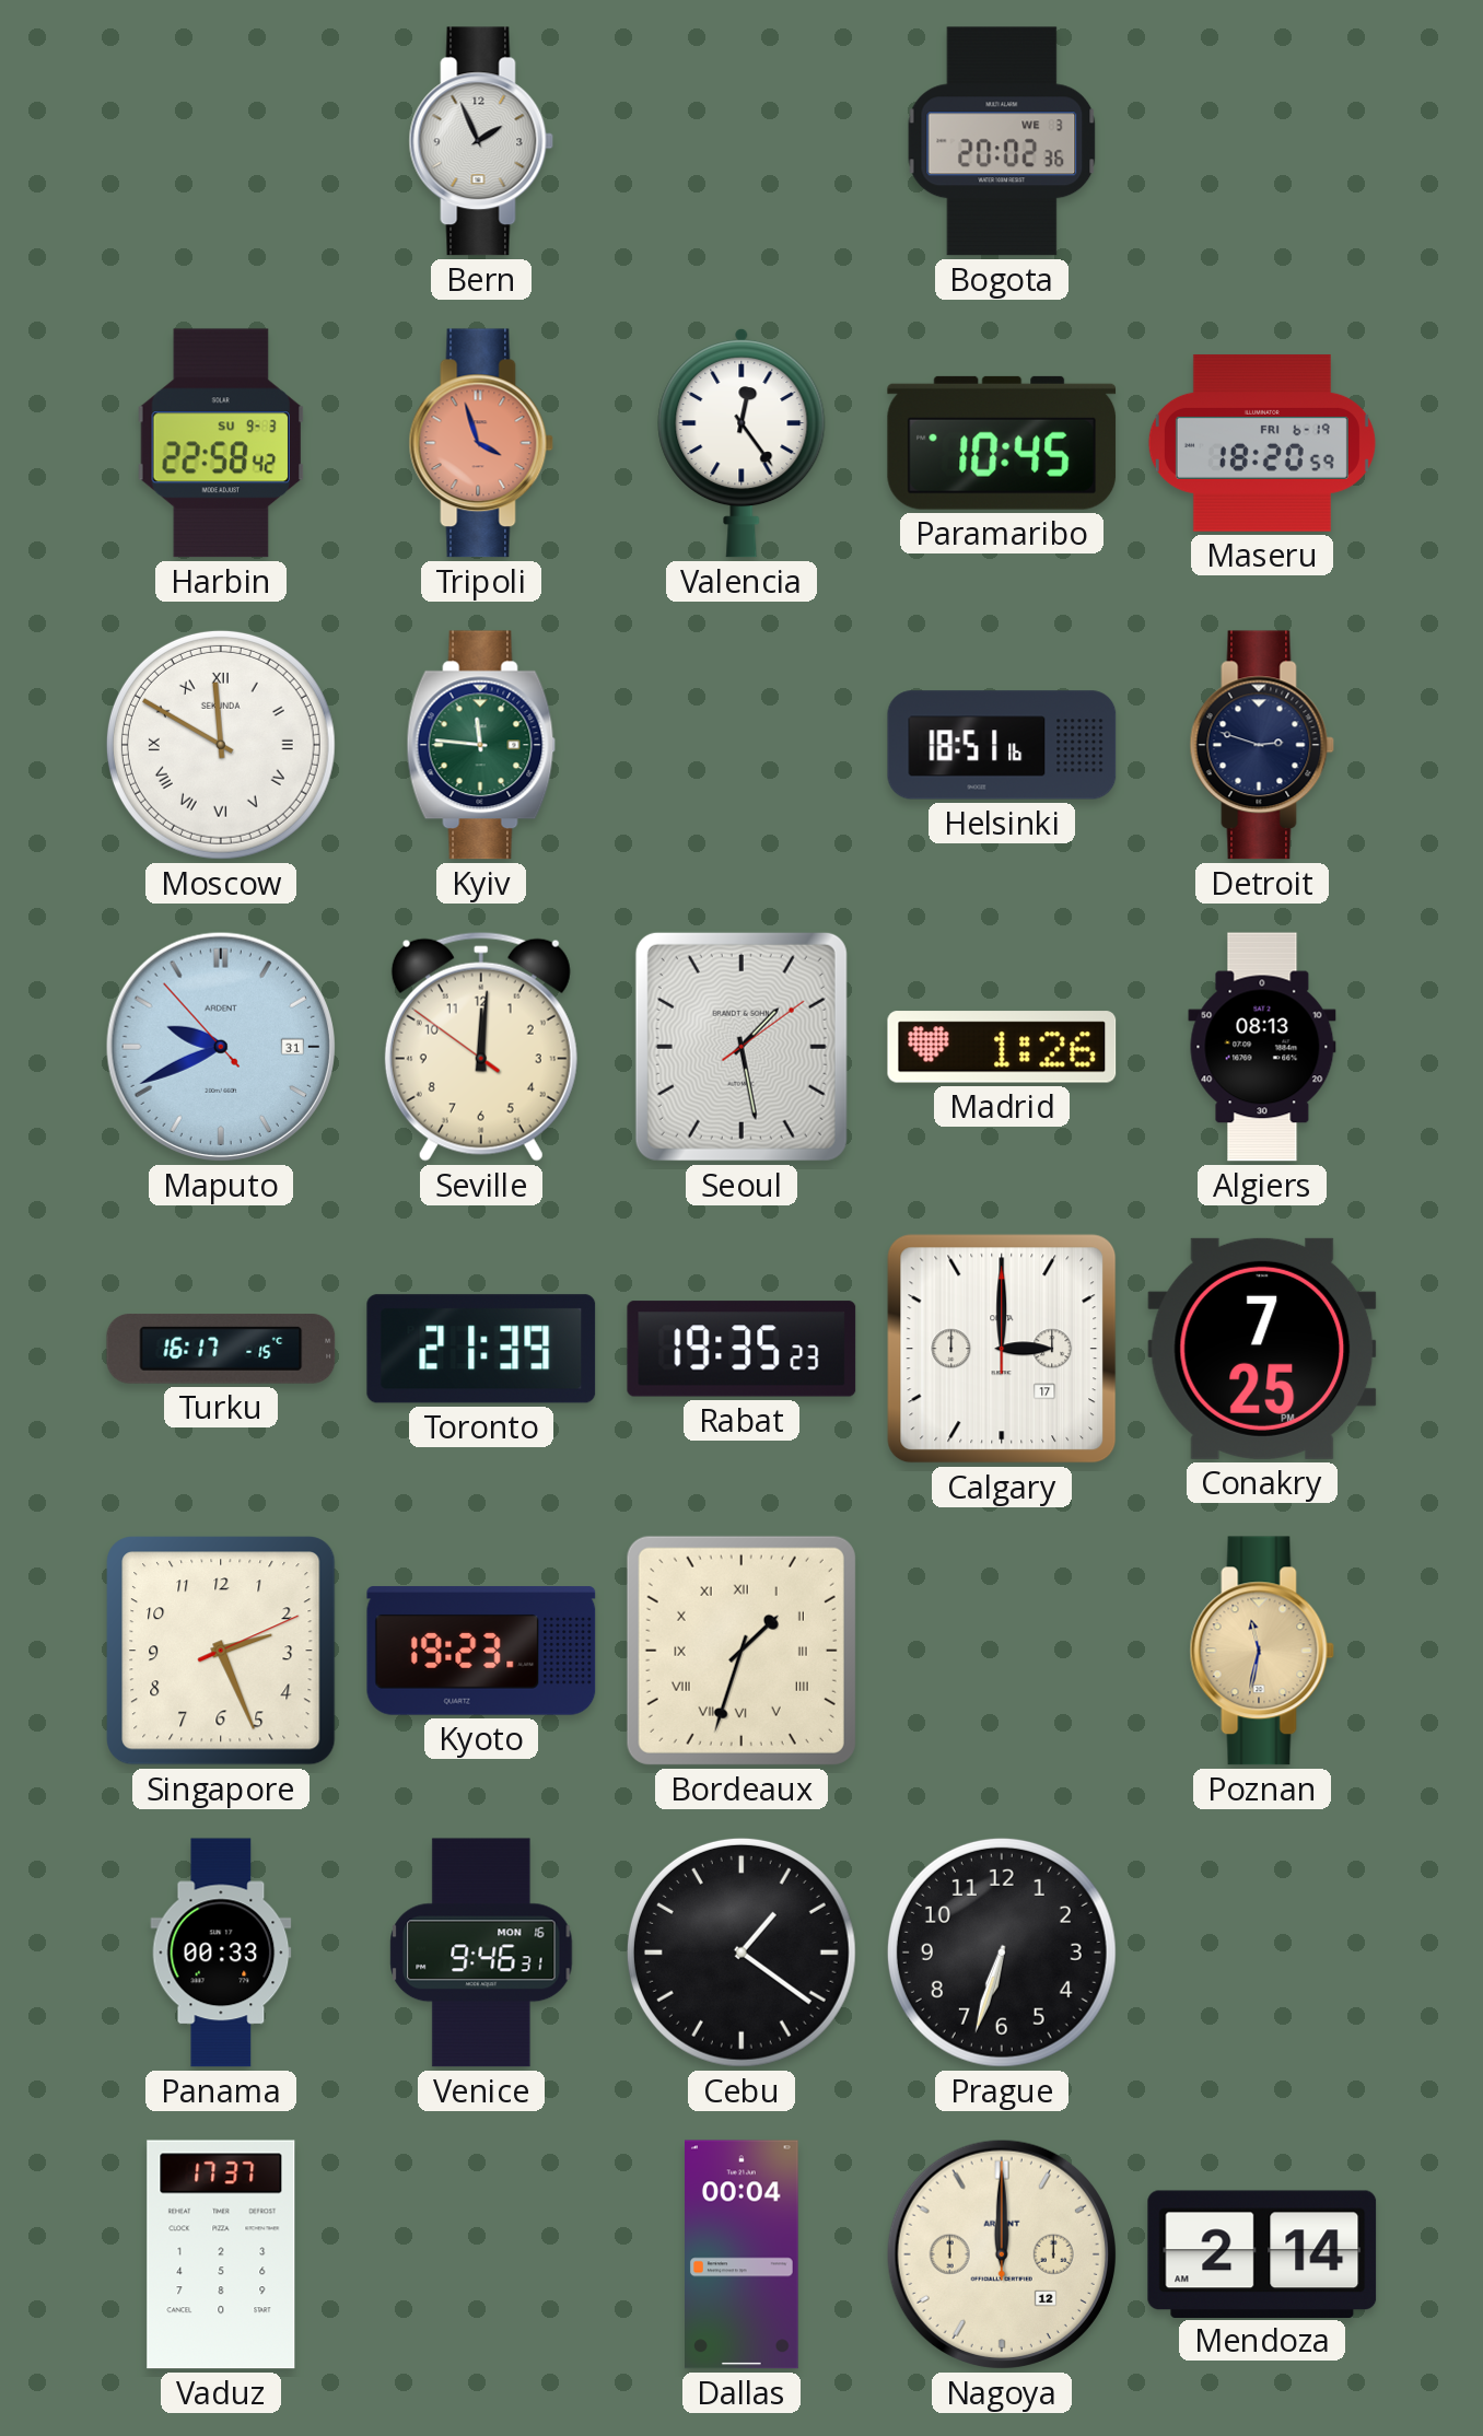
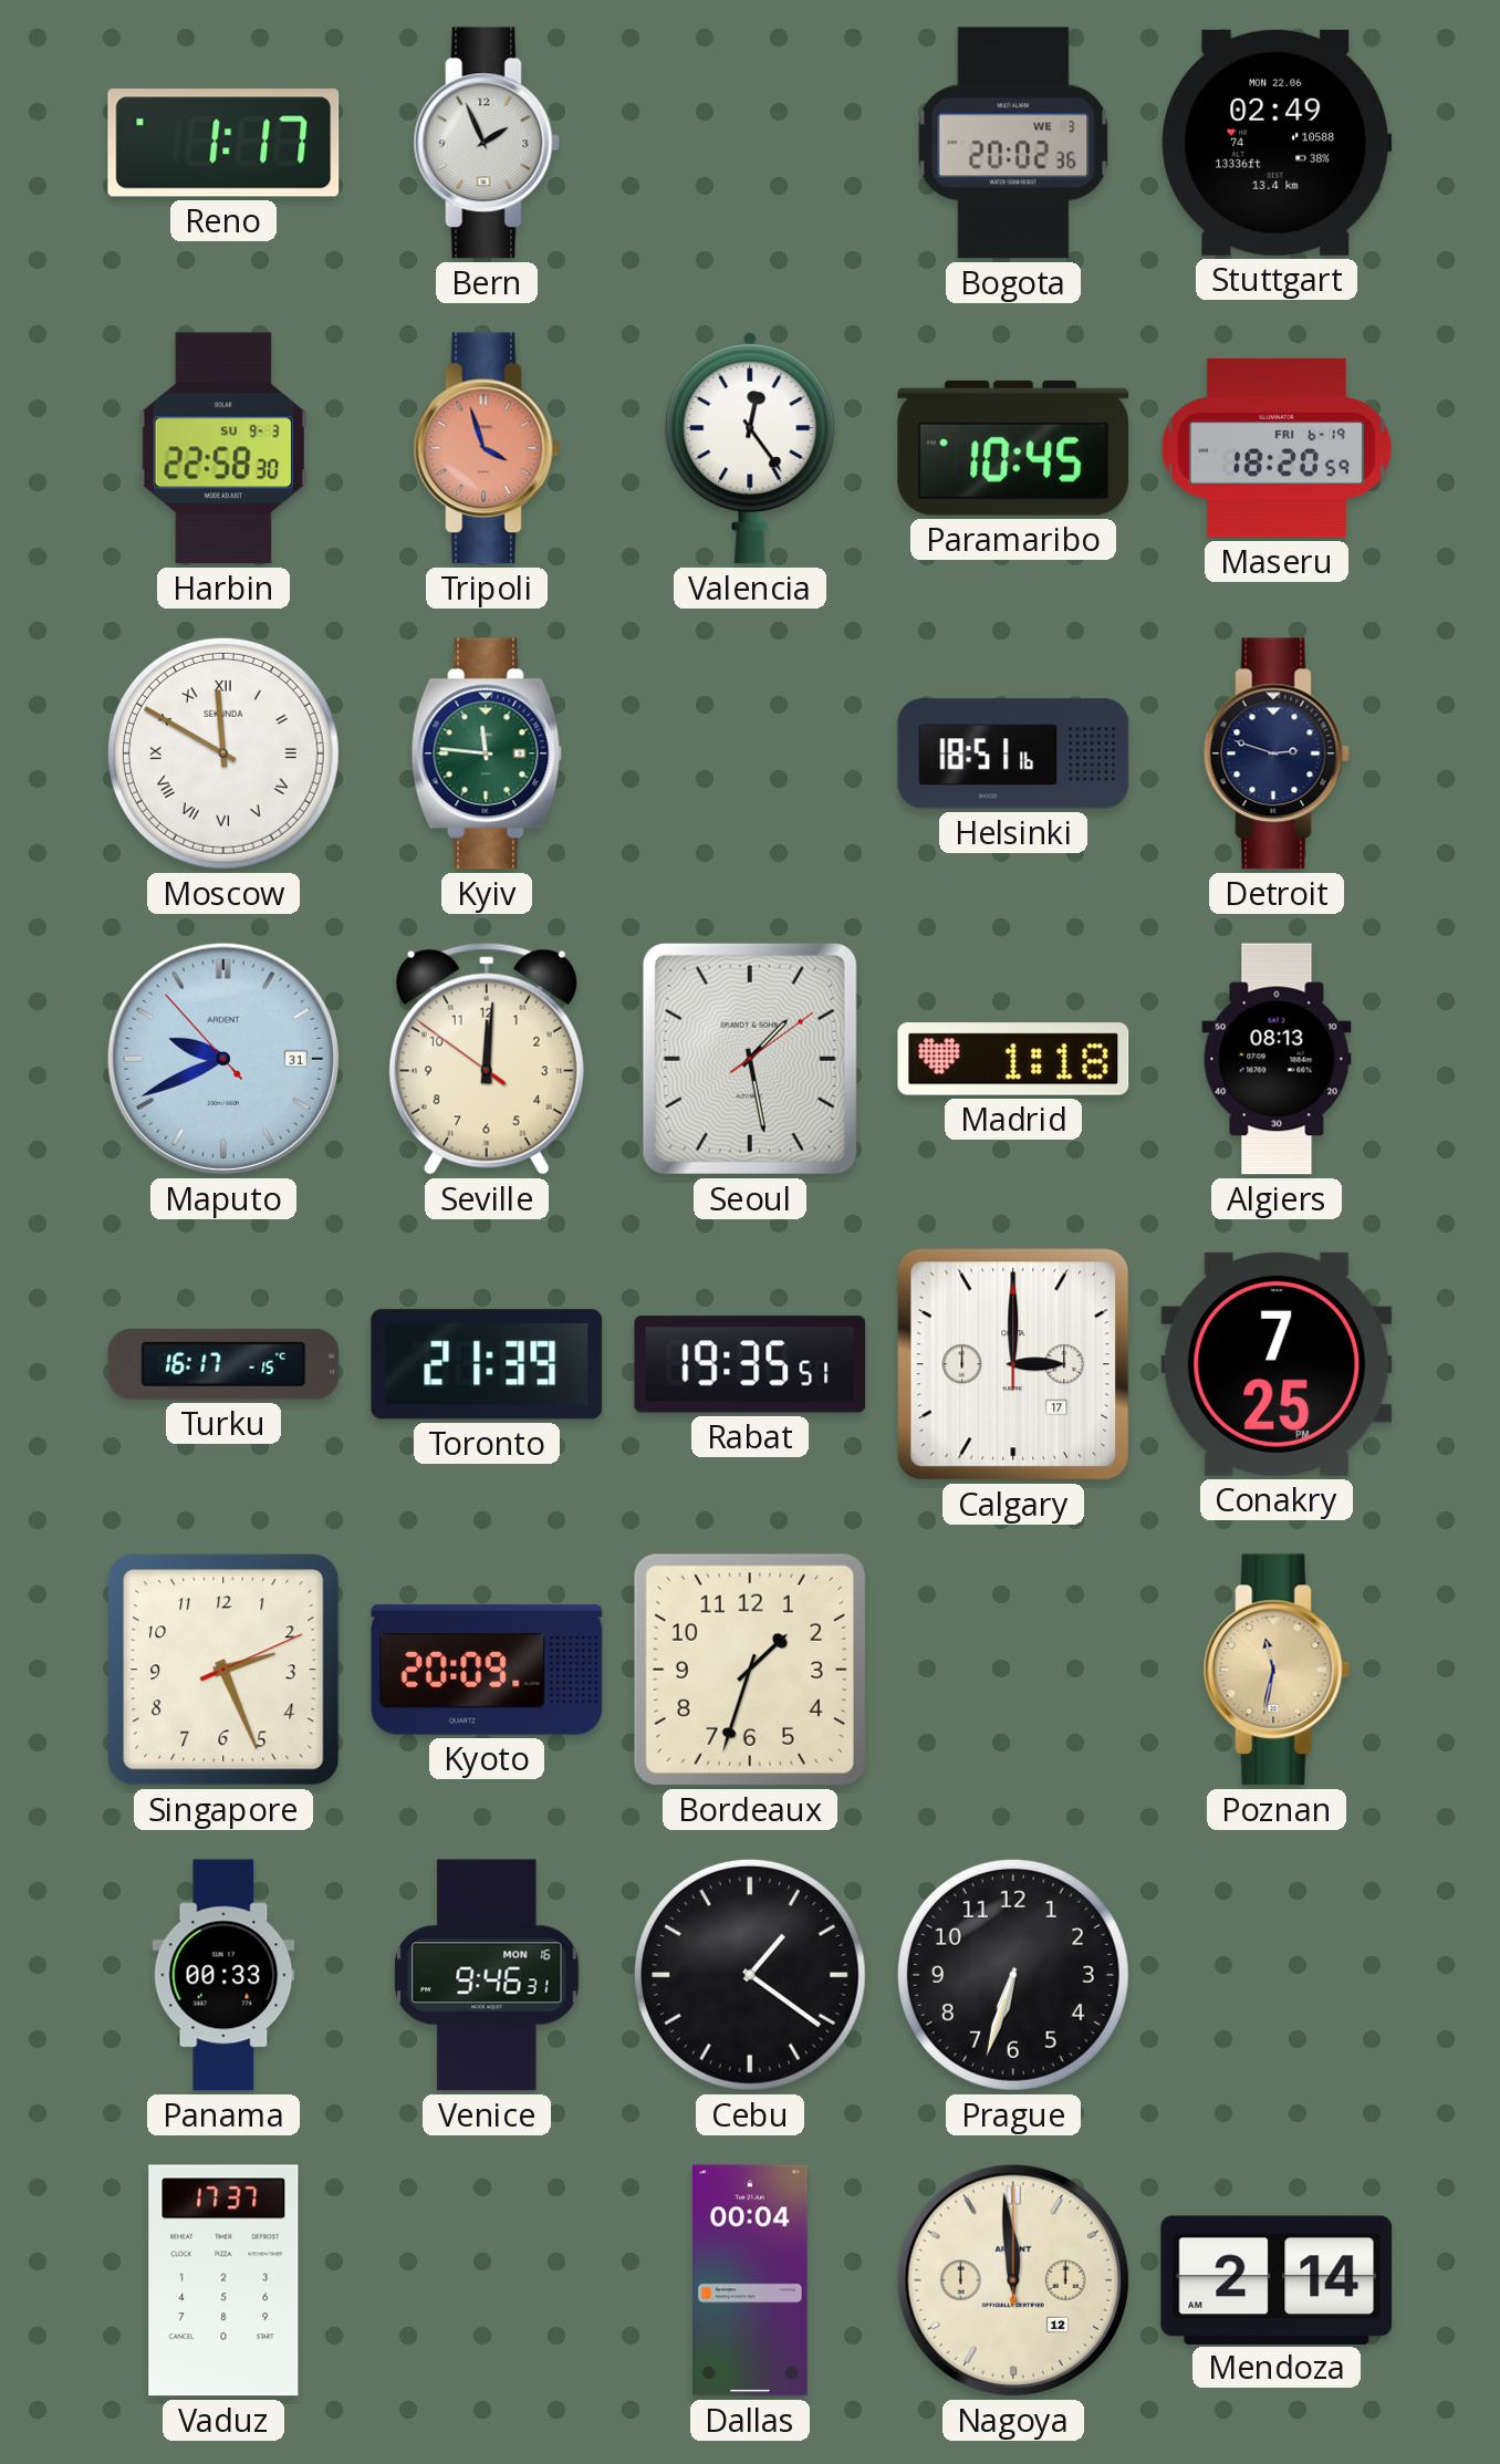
Reno: none -> 1:17
Stuttgart: none -> 02:49
Harbin: 22:58:42 -> 22:58:30
Madrid: 1:26 -> 1:18
Rabat: 19:35:23 -> 19:35:51
Kyoto: 19:23 -> 20:09
Bordeaux numerals: Roman -> Arabic
Nagoya: 12:00 -> 11:59
